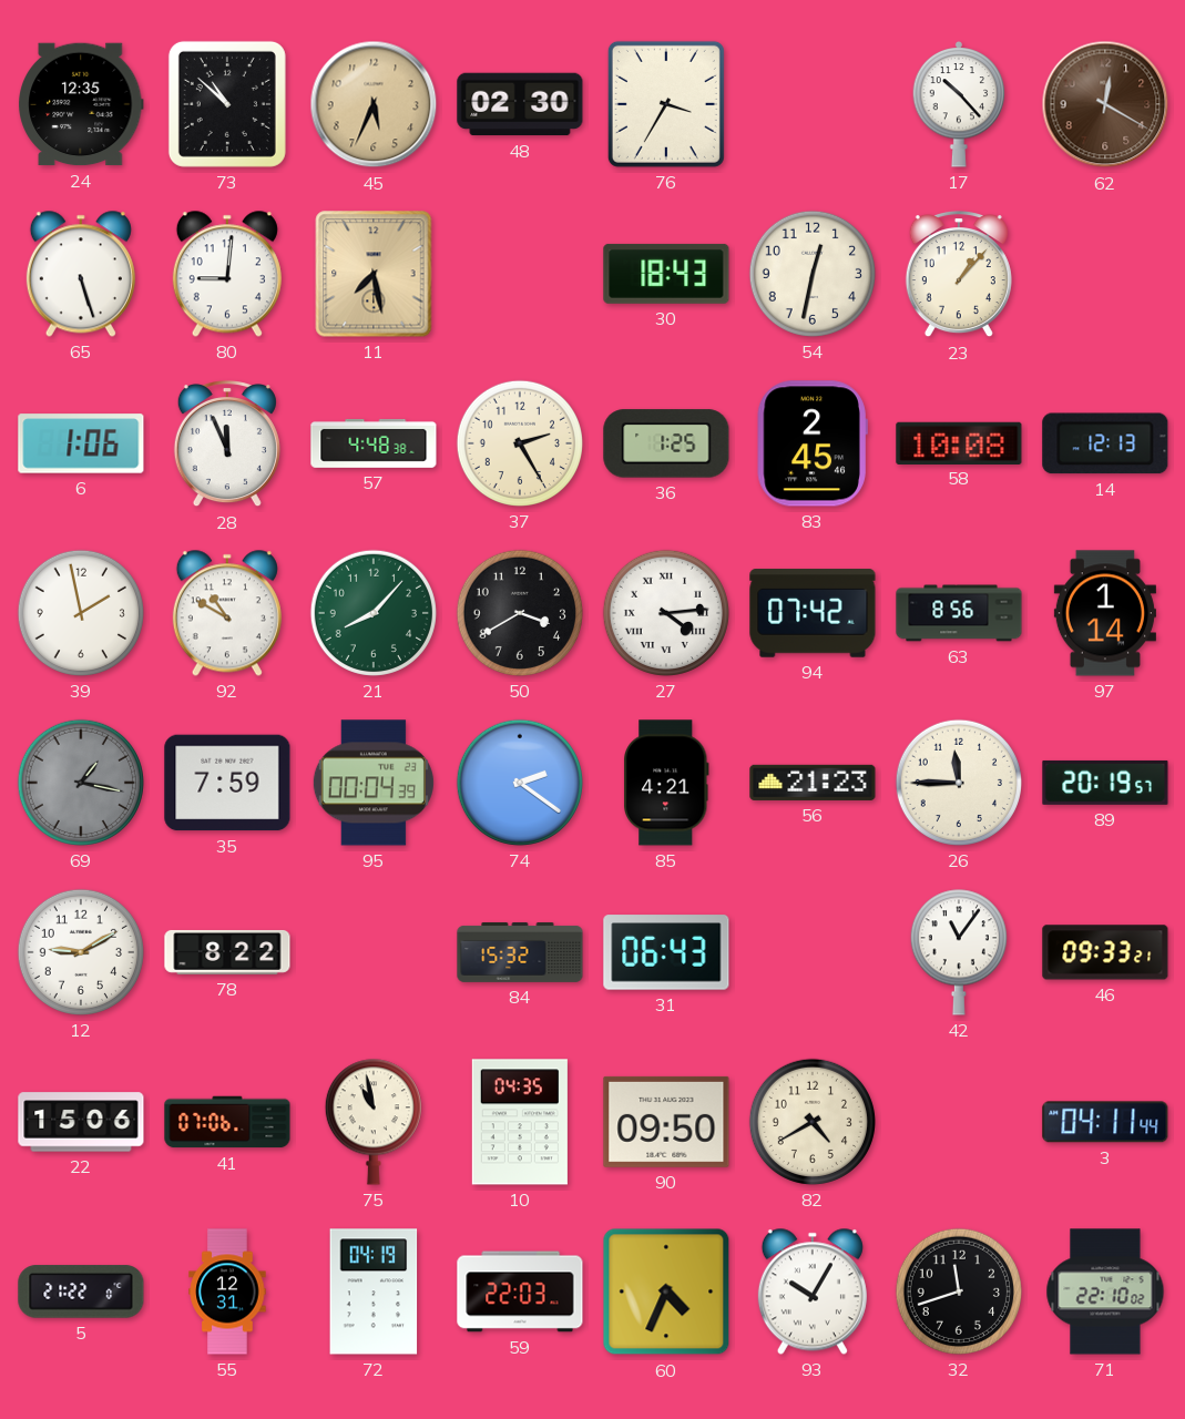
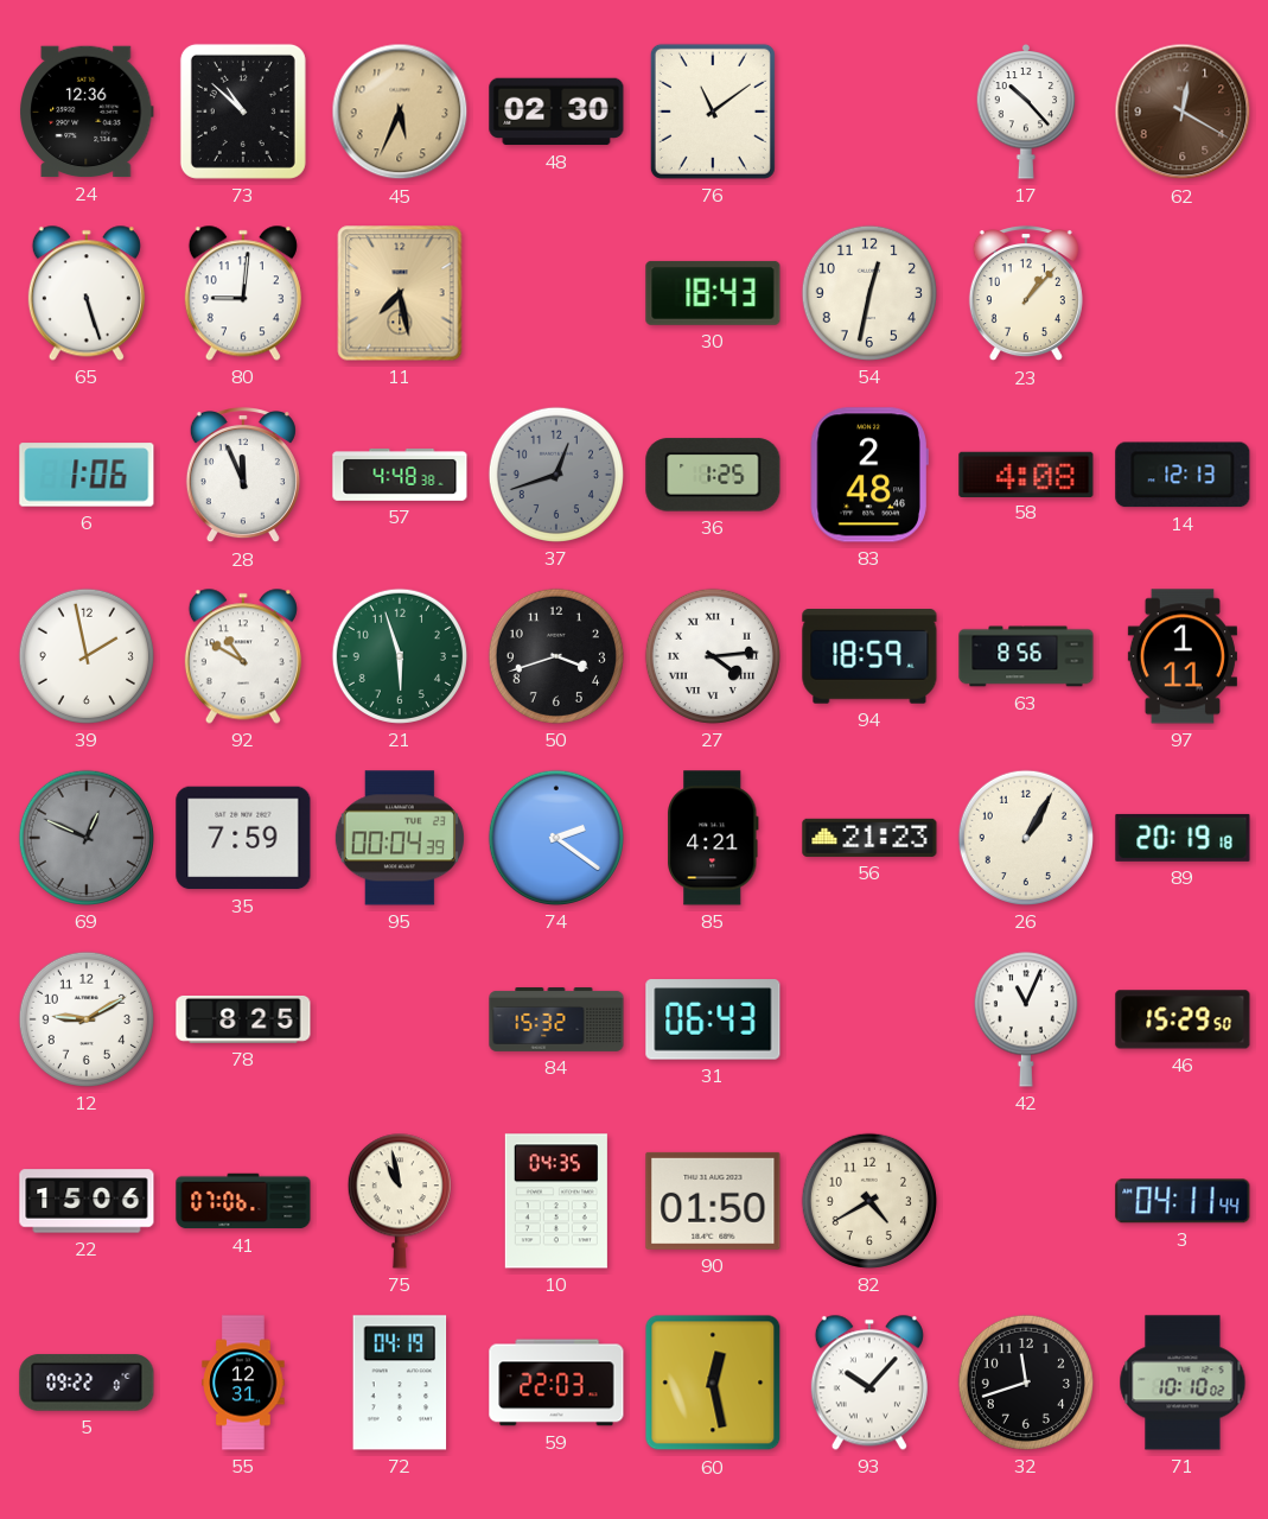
24: 12:35 -> 12:36
76: 3:35 -> 11:09
37: 2:25 -> 12:42
37 dial: cream -> grey
83: 2:45 -> 2:48
58: 10:08 -> 4:08
21: 8:07 -> 5:57
50: 3:40 -> 3:42
94: 07:42 -> 18:59
97: 1:14 -> 1:11
69: 1:17 -> 12:49
26: 11:45 -> 1:05
89: 20:19:57 -> 20:19:18
78: 8:22 -> 8:25
42: 11:06 -> 11:04
46: 09:33 -> 15:29
90: 09:50 -> 01:50
5: 21:22 -> 09:22
60: 4:34 -> 12:28
93: 10:05 -> 10:07
71: 22:10 -> 10:10
